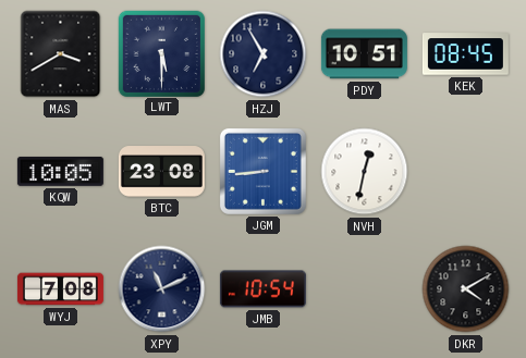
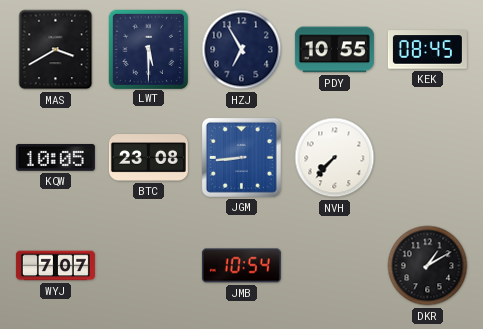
PDY: 10:51 -> 10:55
NVH: 12:32 -> 7:37
WYJ: 7:08 -> 7:07
XPY: 11:11 -> none
DKR: 4:10 -> 1:10
